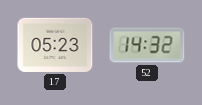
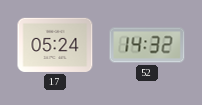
17: 05:23 -> 05:24
